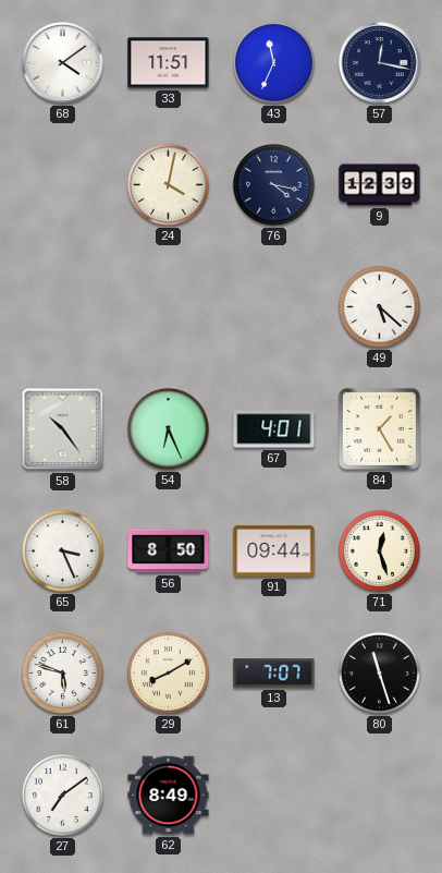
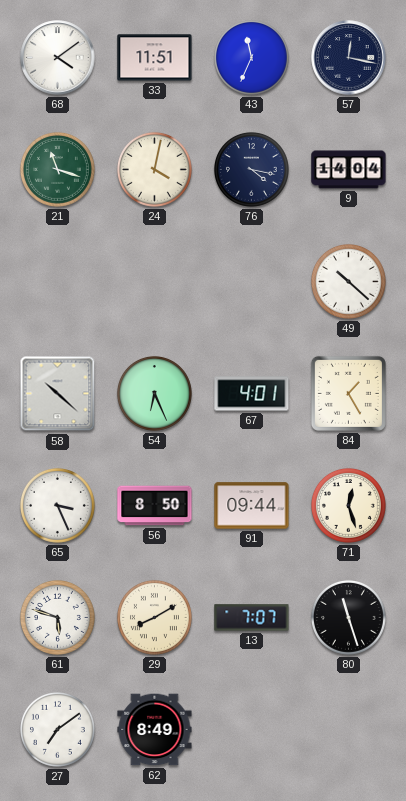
21: none -> 11:18
9: 12:39 -> 14:04
49: 5:22 -> 10:22
58: 10:24 -> 10:22
